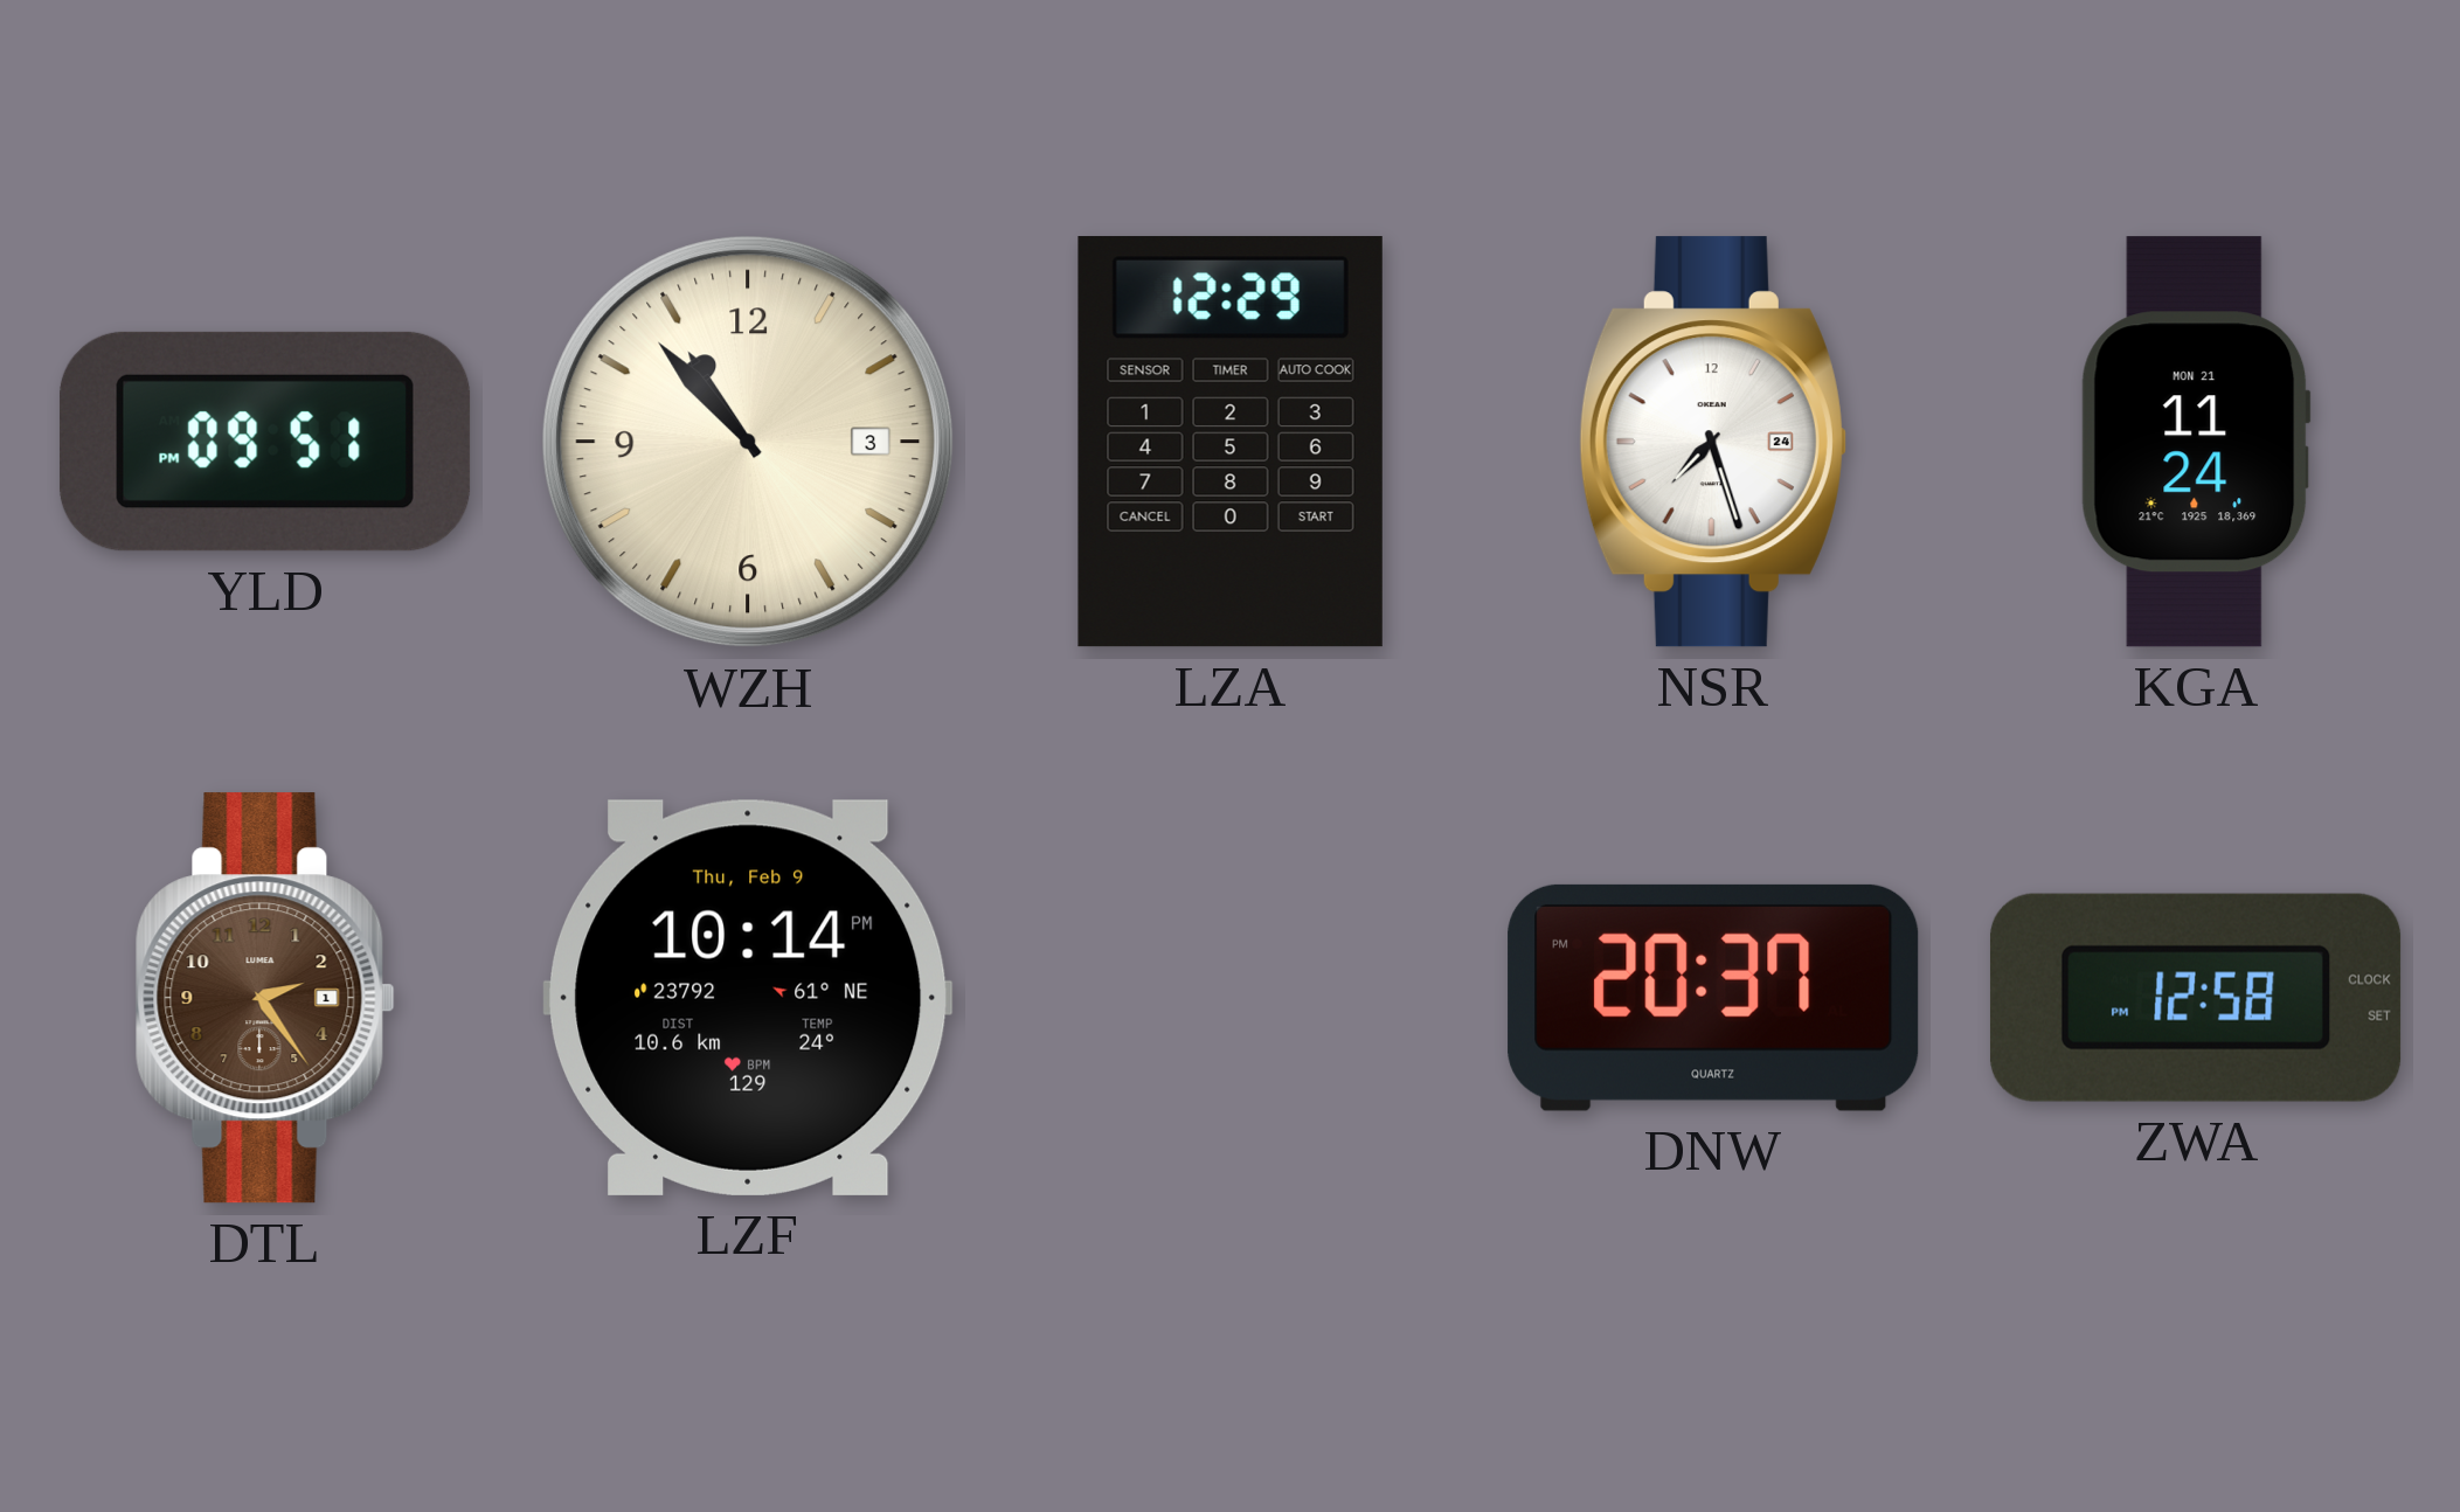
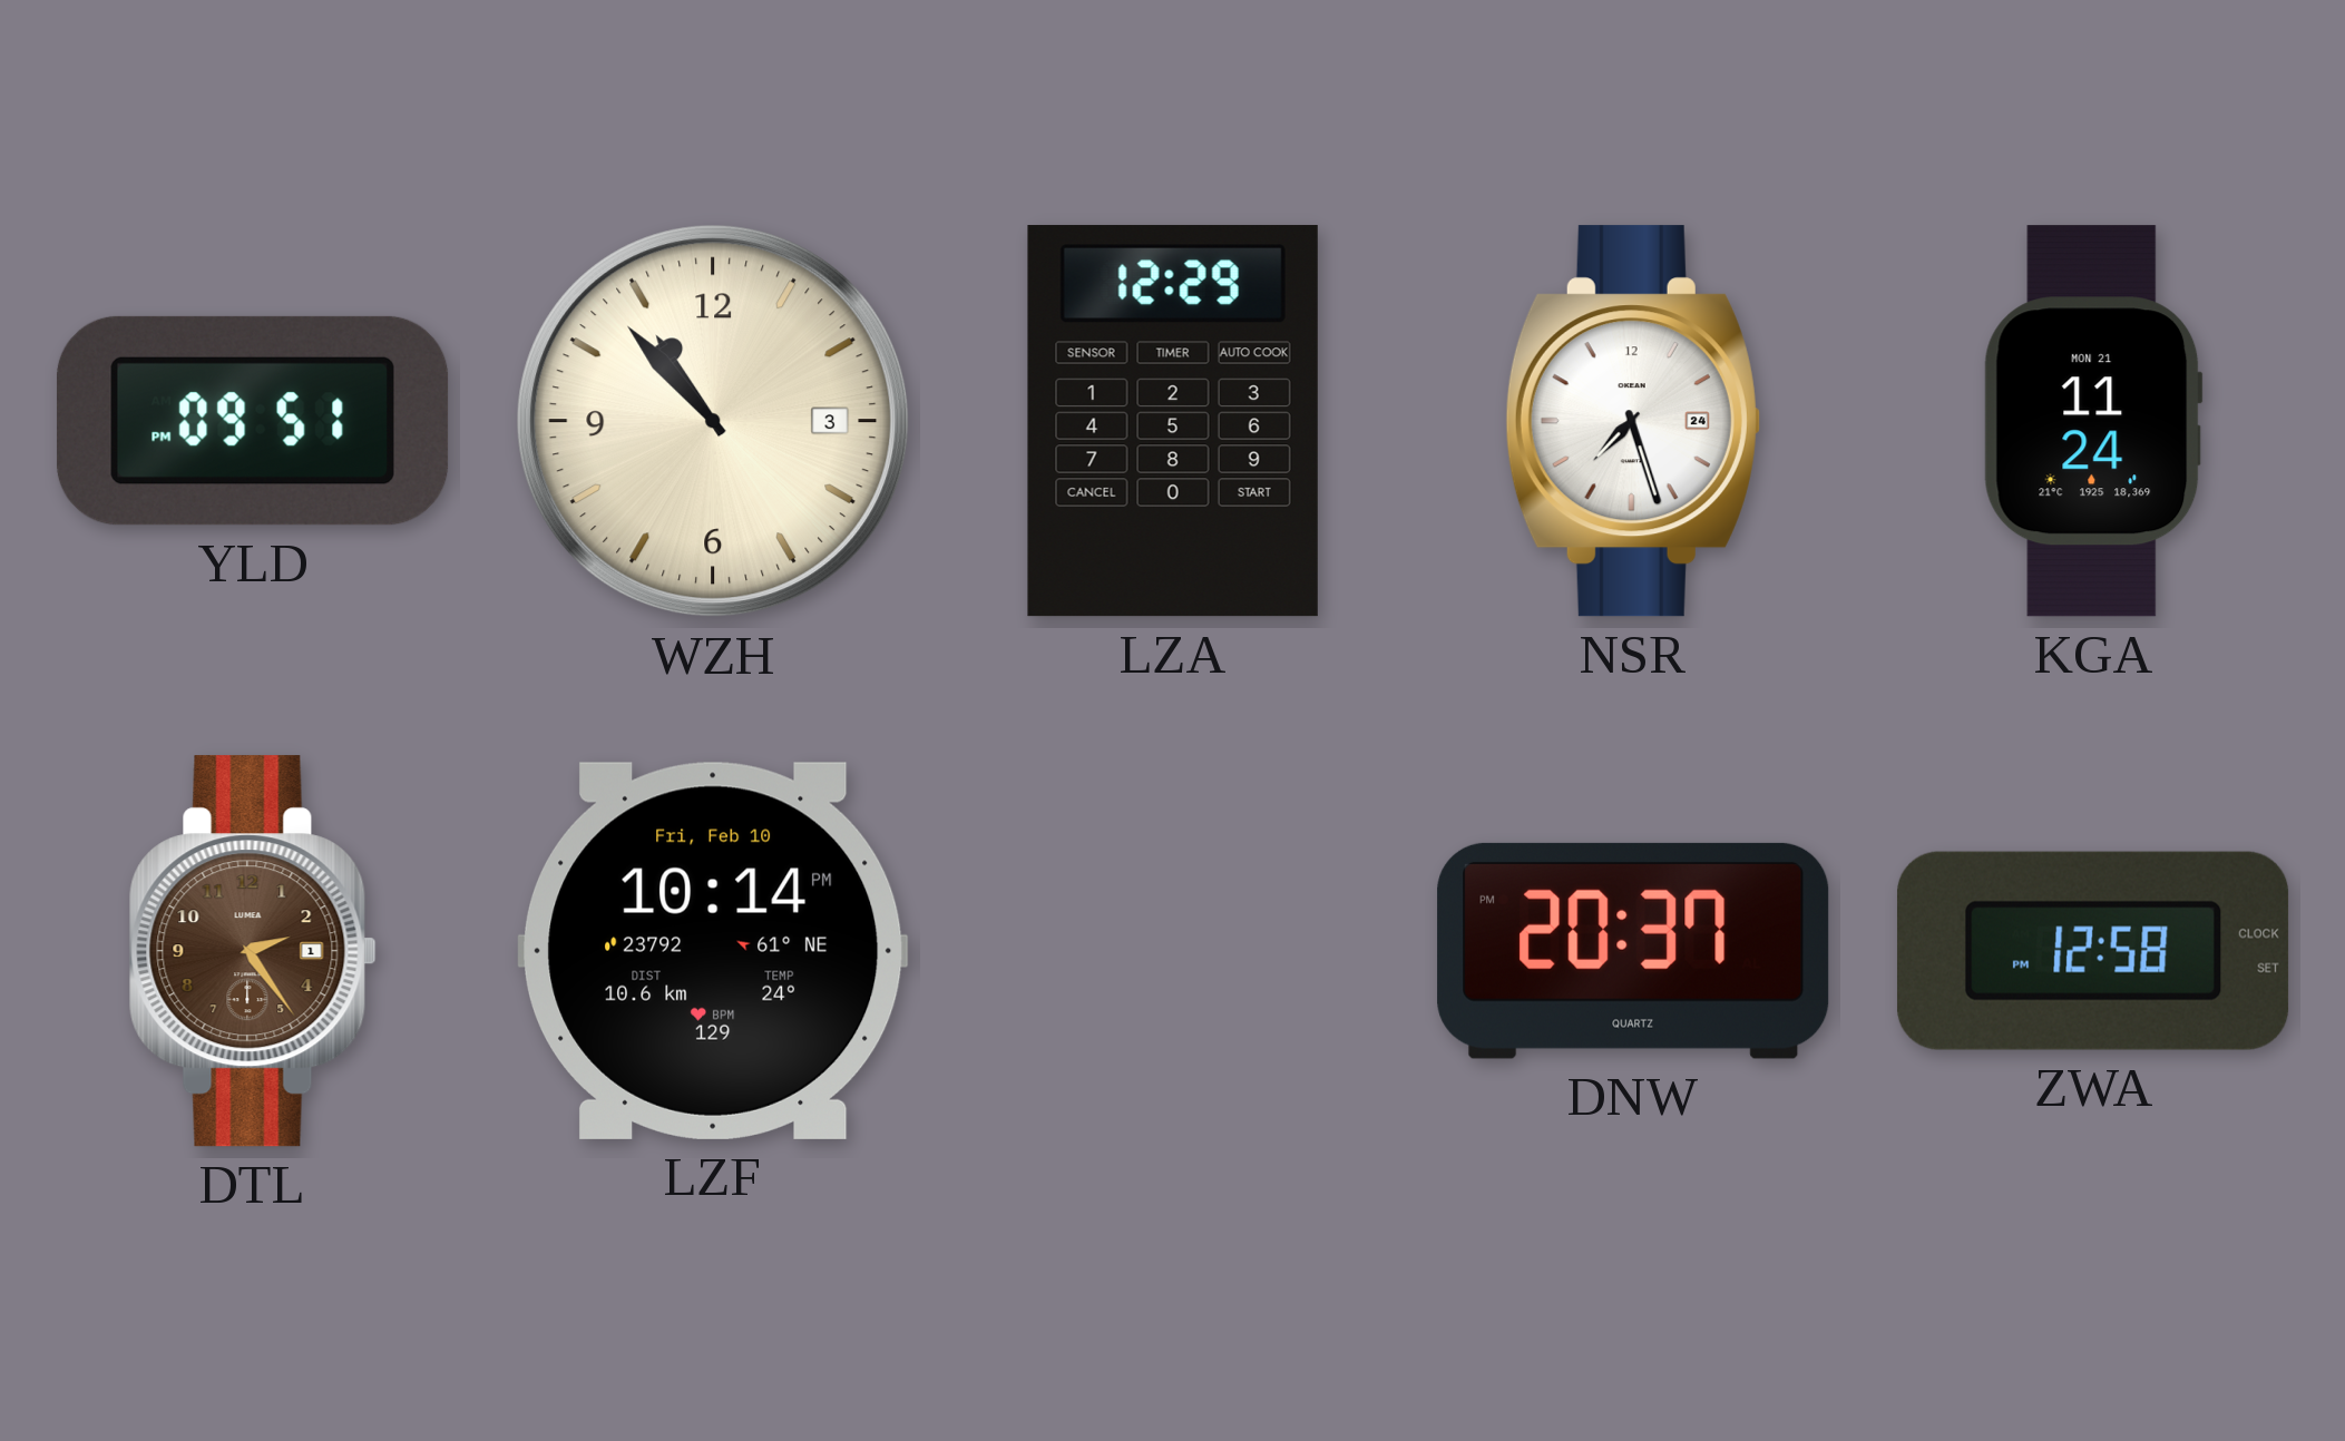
LZF date: Thu, Feb 9 -> Fri, Feb 10
